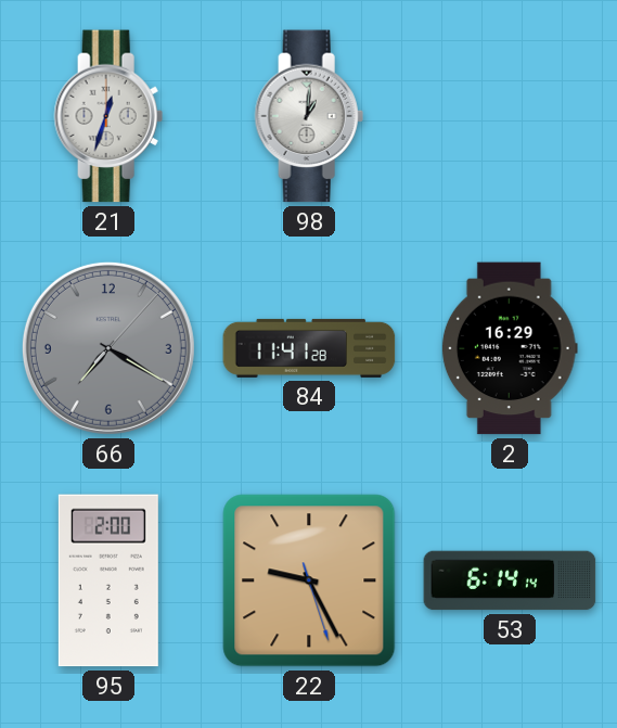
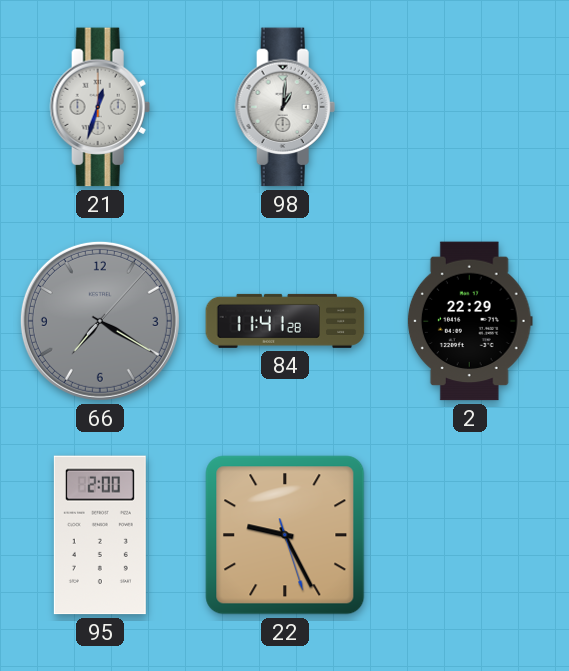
2: 16:29 -> 22:29
53: 6:14 -> none
